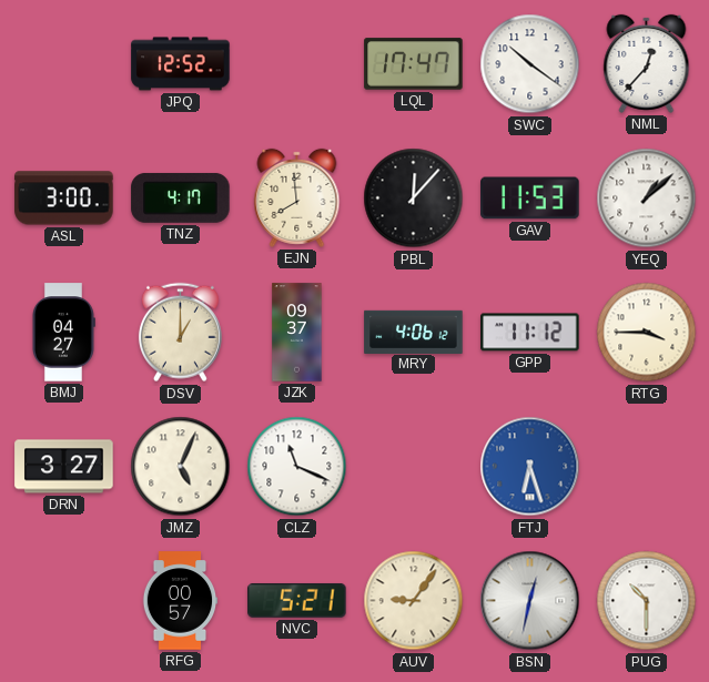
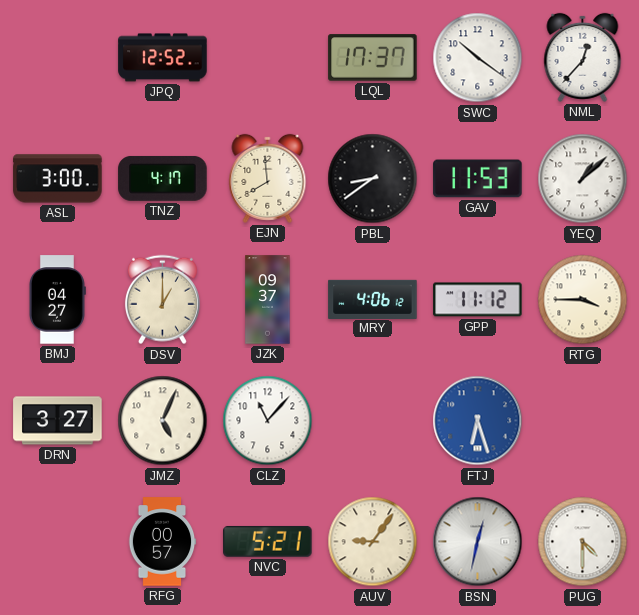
LQL: 17:47 -> 17:37
PBL: 12:07 -> 8:39
CLZ: 11:19 -> 11:07
PUG: 10:30 -> 4:30
